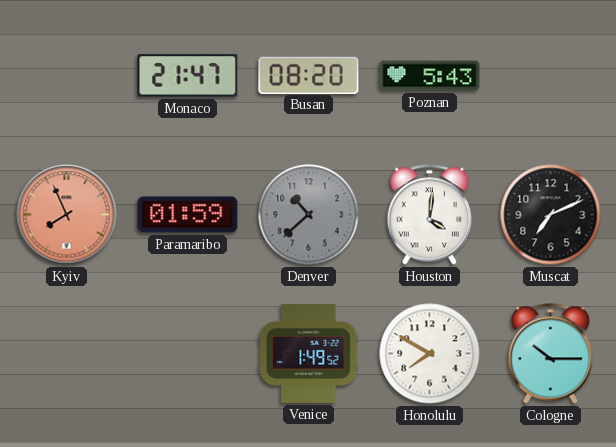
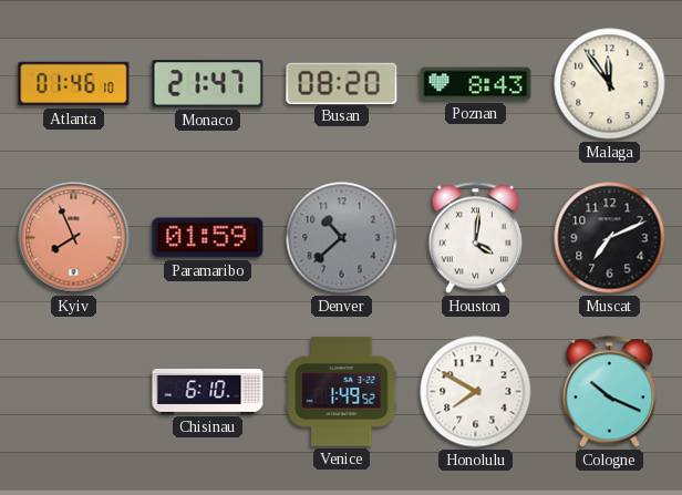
Atlanta: none -> 01:46
Poznan: 5:43 -> 8:43
Malaga: none -> 11:54
Chisinau: none -> 6:10
Cologne: 10:15 -> 10:19
